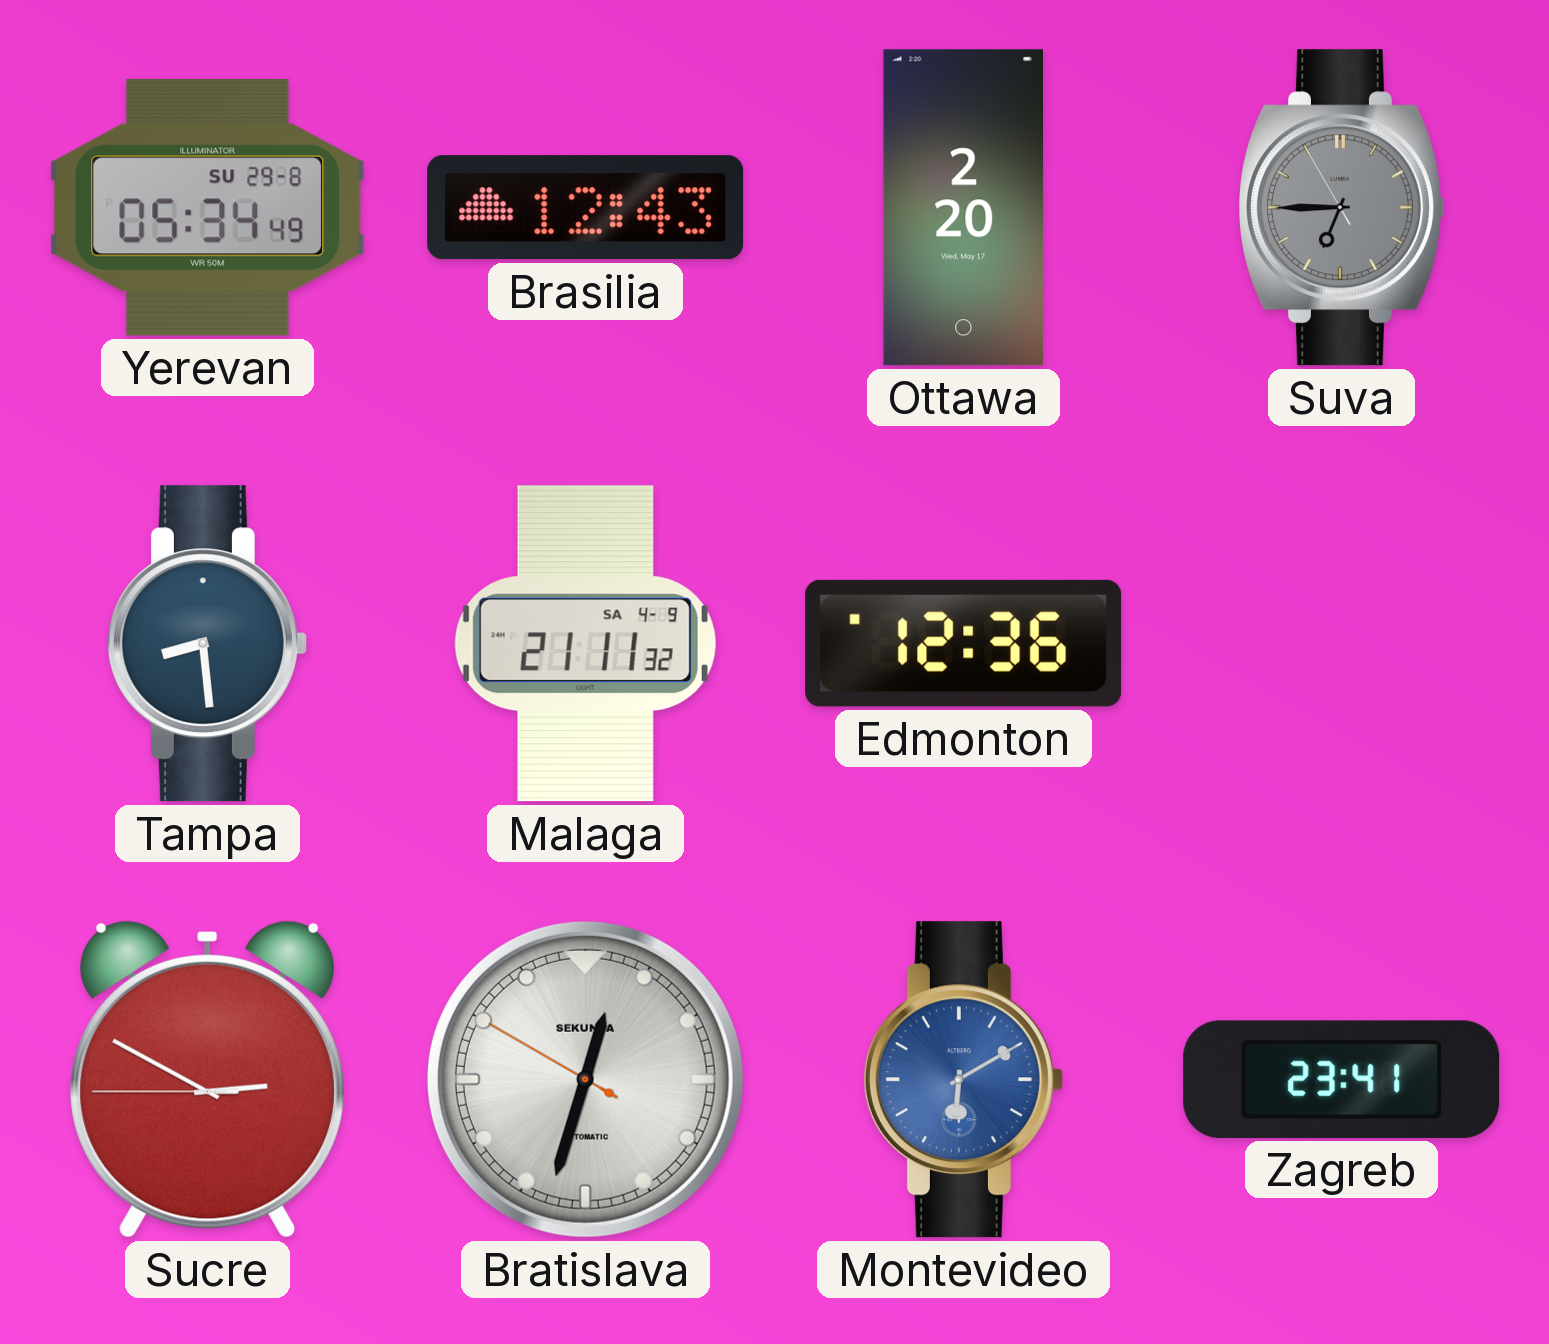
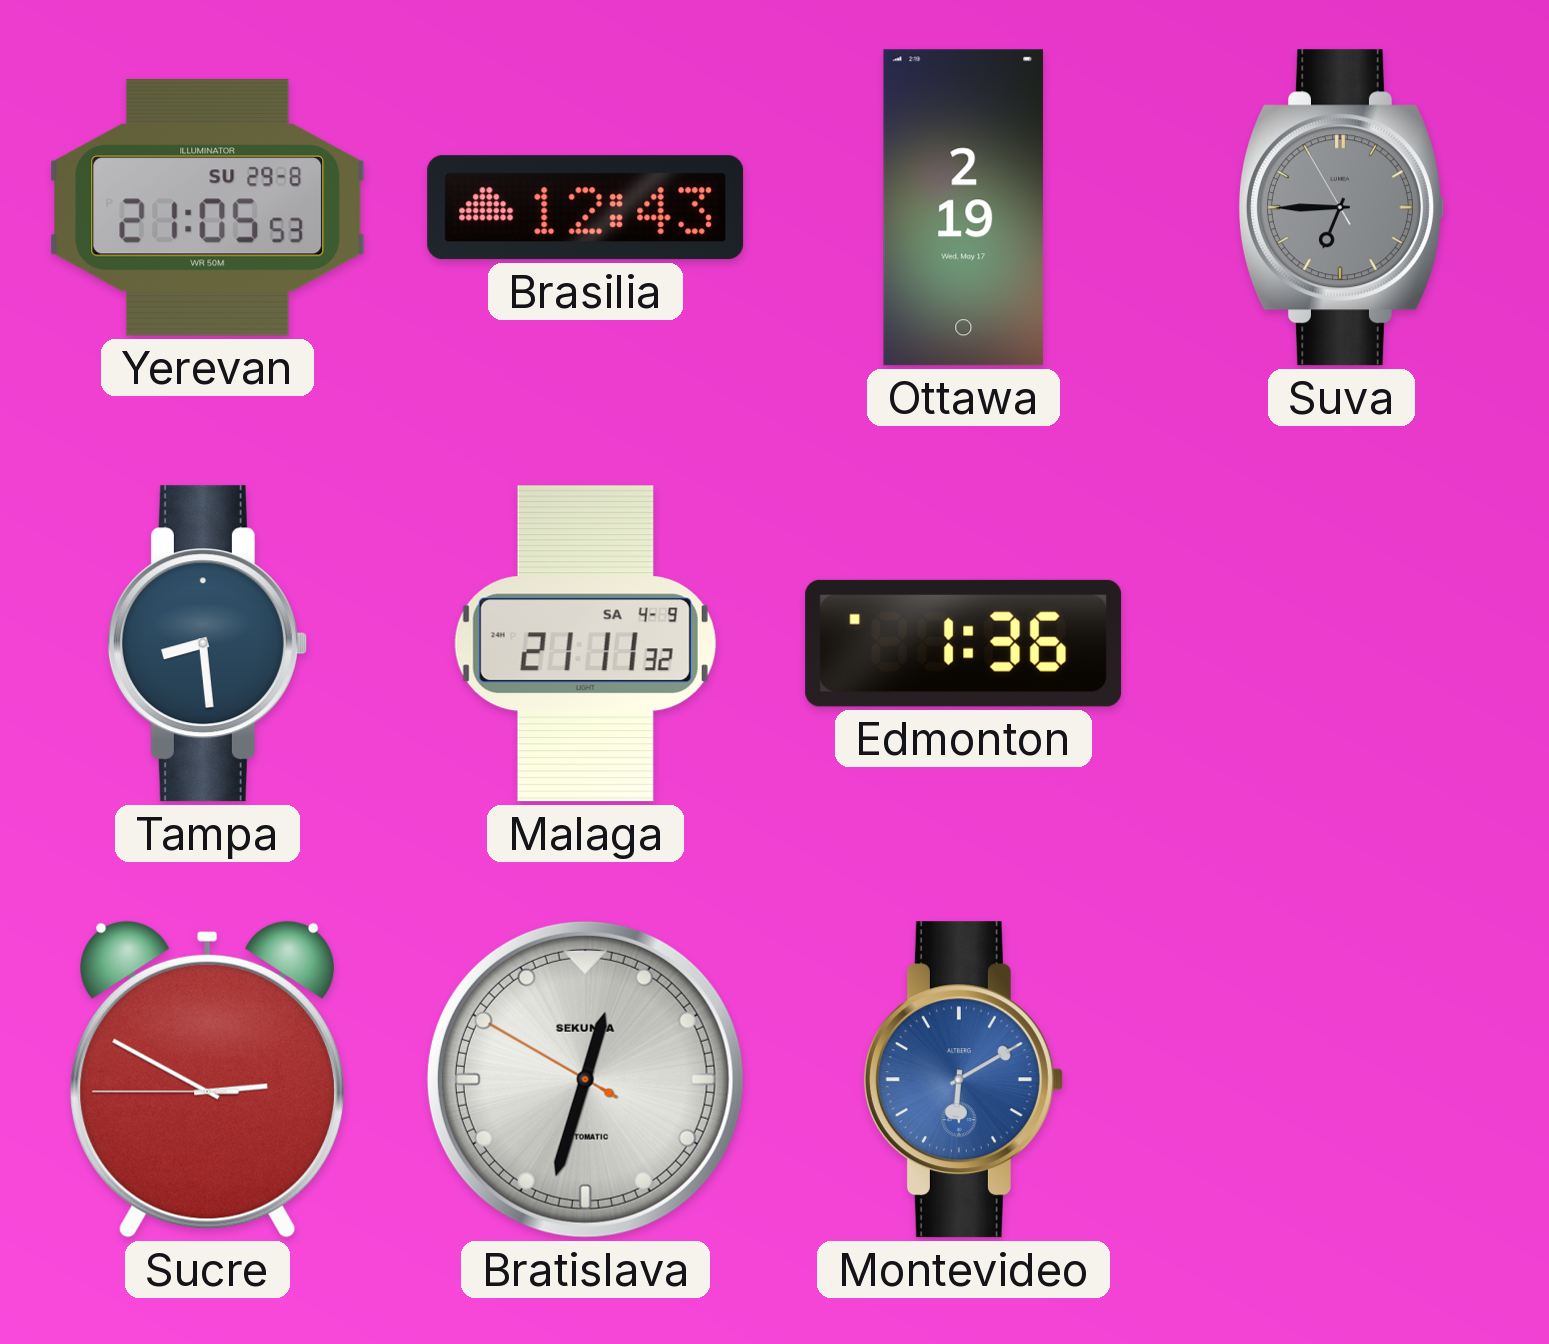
Yerevan: 05:34 -> 21:05
Ottawa: 2:20 -> 2:19
Edmonton: 12:36 -> 1:36
Zagreb: 23:41 -> none
